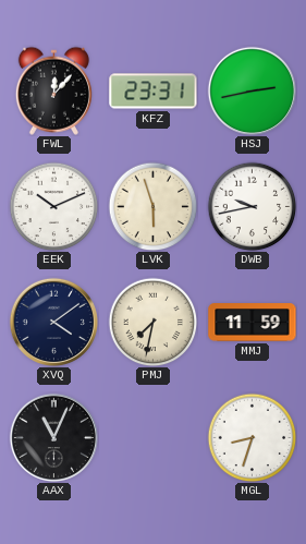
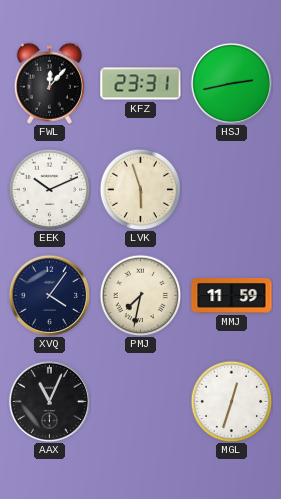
DWB: 9:43 -> none
XVQ: 4:09 -> 4:06
MGL: 8:33 -> 12:33
